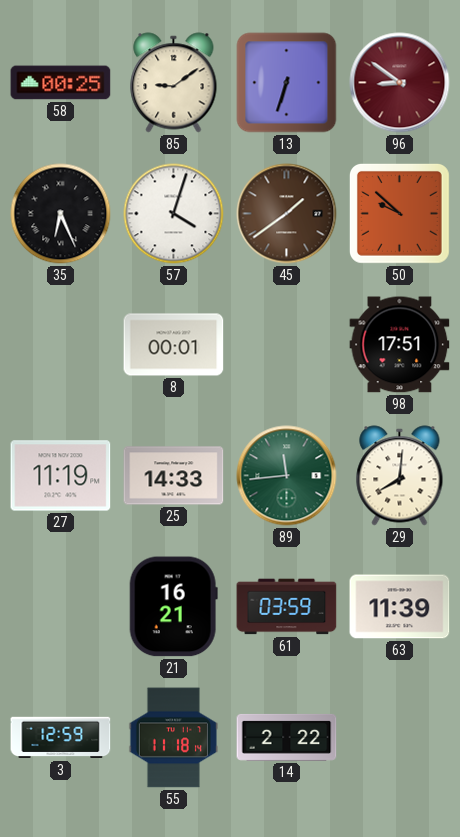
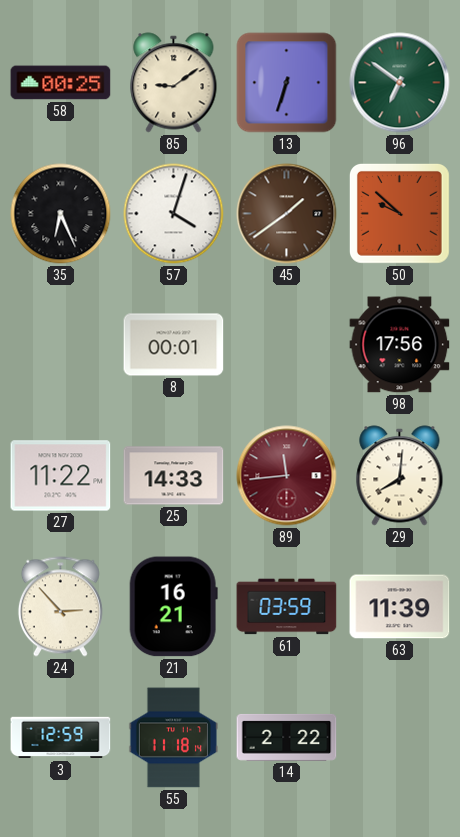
96: 8:51 -> 6:51
96 dial: burgundy -> green
98: 17:51 -> 17:56
27: 11:19 -> 11:22
89 dial: green -> burgundy
24: none -> 2:53
